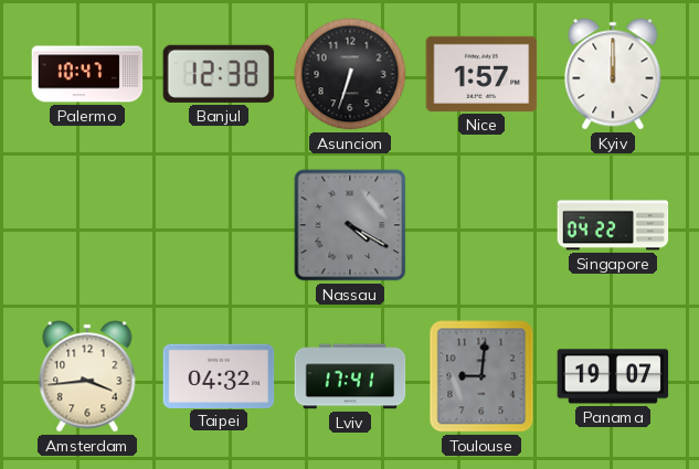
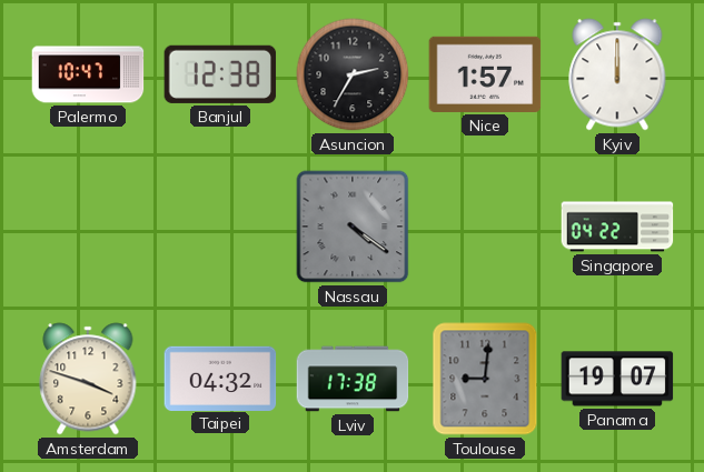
Asuncion: 6:33 -> 2:35
Nassau: 4:20 -> 4:21
Amsterdam: 3:44 -> 3:48
Lviv: 17:41 -> 17:38
